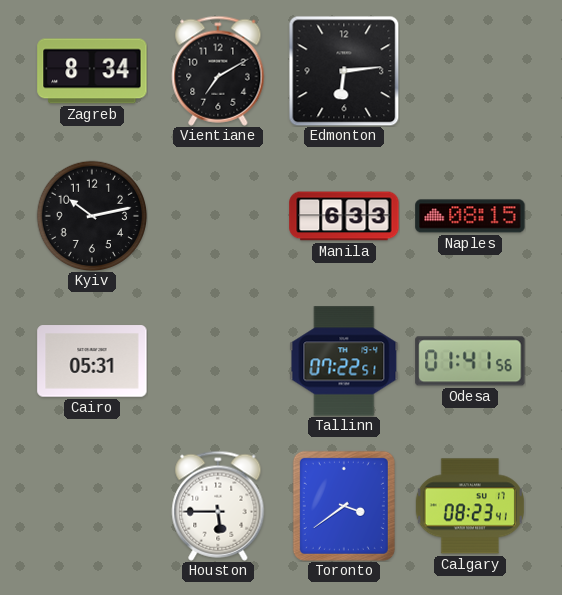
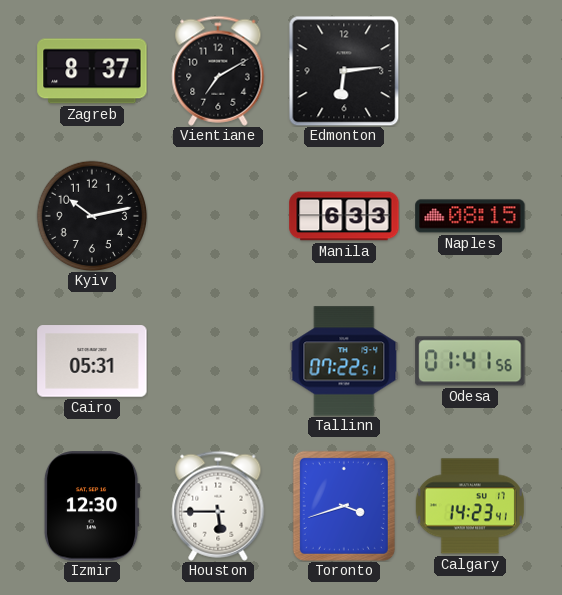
Zagreb: 8:34 -> 8:37
Izmir: none -> 12:30
Toronto: 3:39 -> 3:42
Calgary: 08:23 -> 14:23
